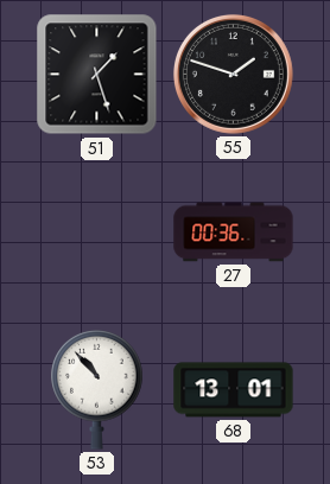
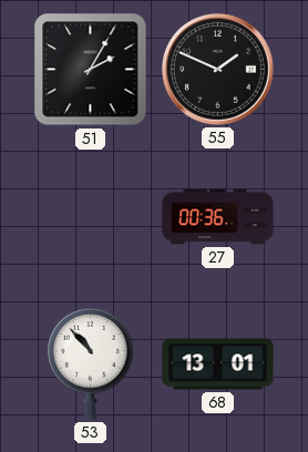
51: 1:27 -> 2:05
55: 1:48 -> 1:49
